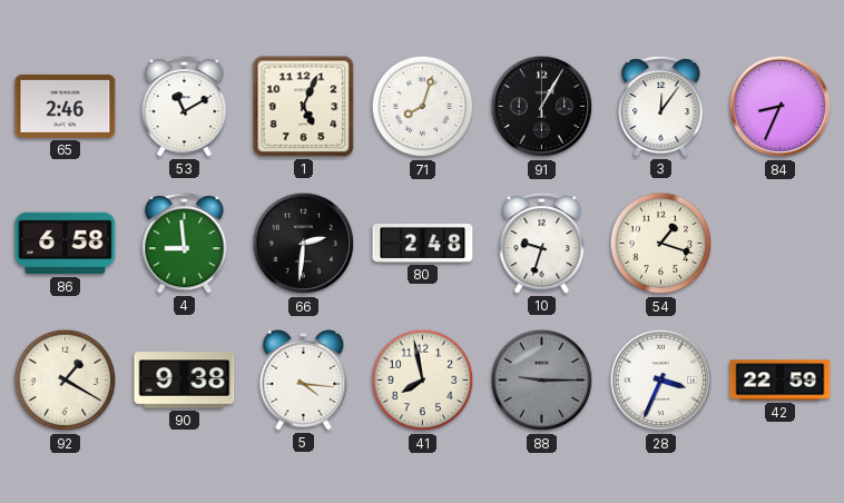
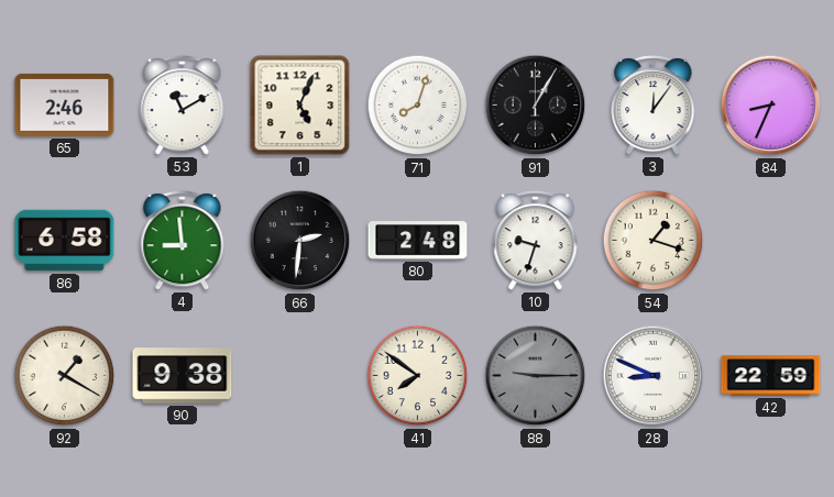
5: 4:16 -> none
41: 7:58 -> 7:51
28: 3:34 -> 8:49
